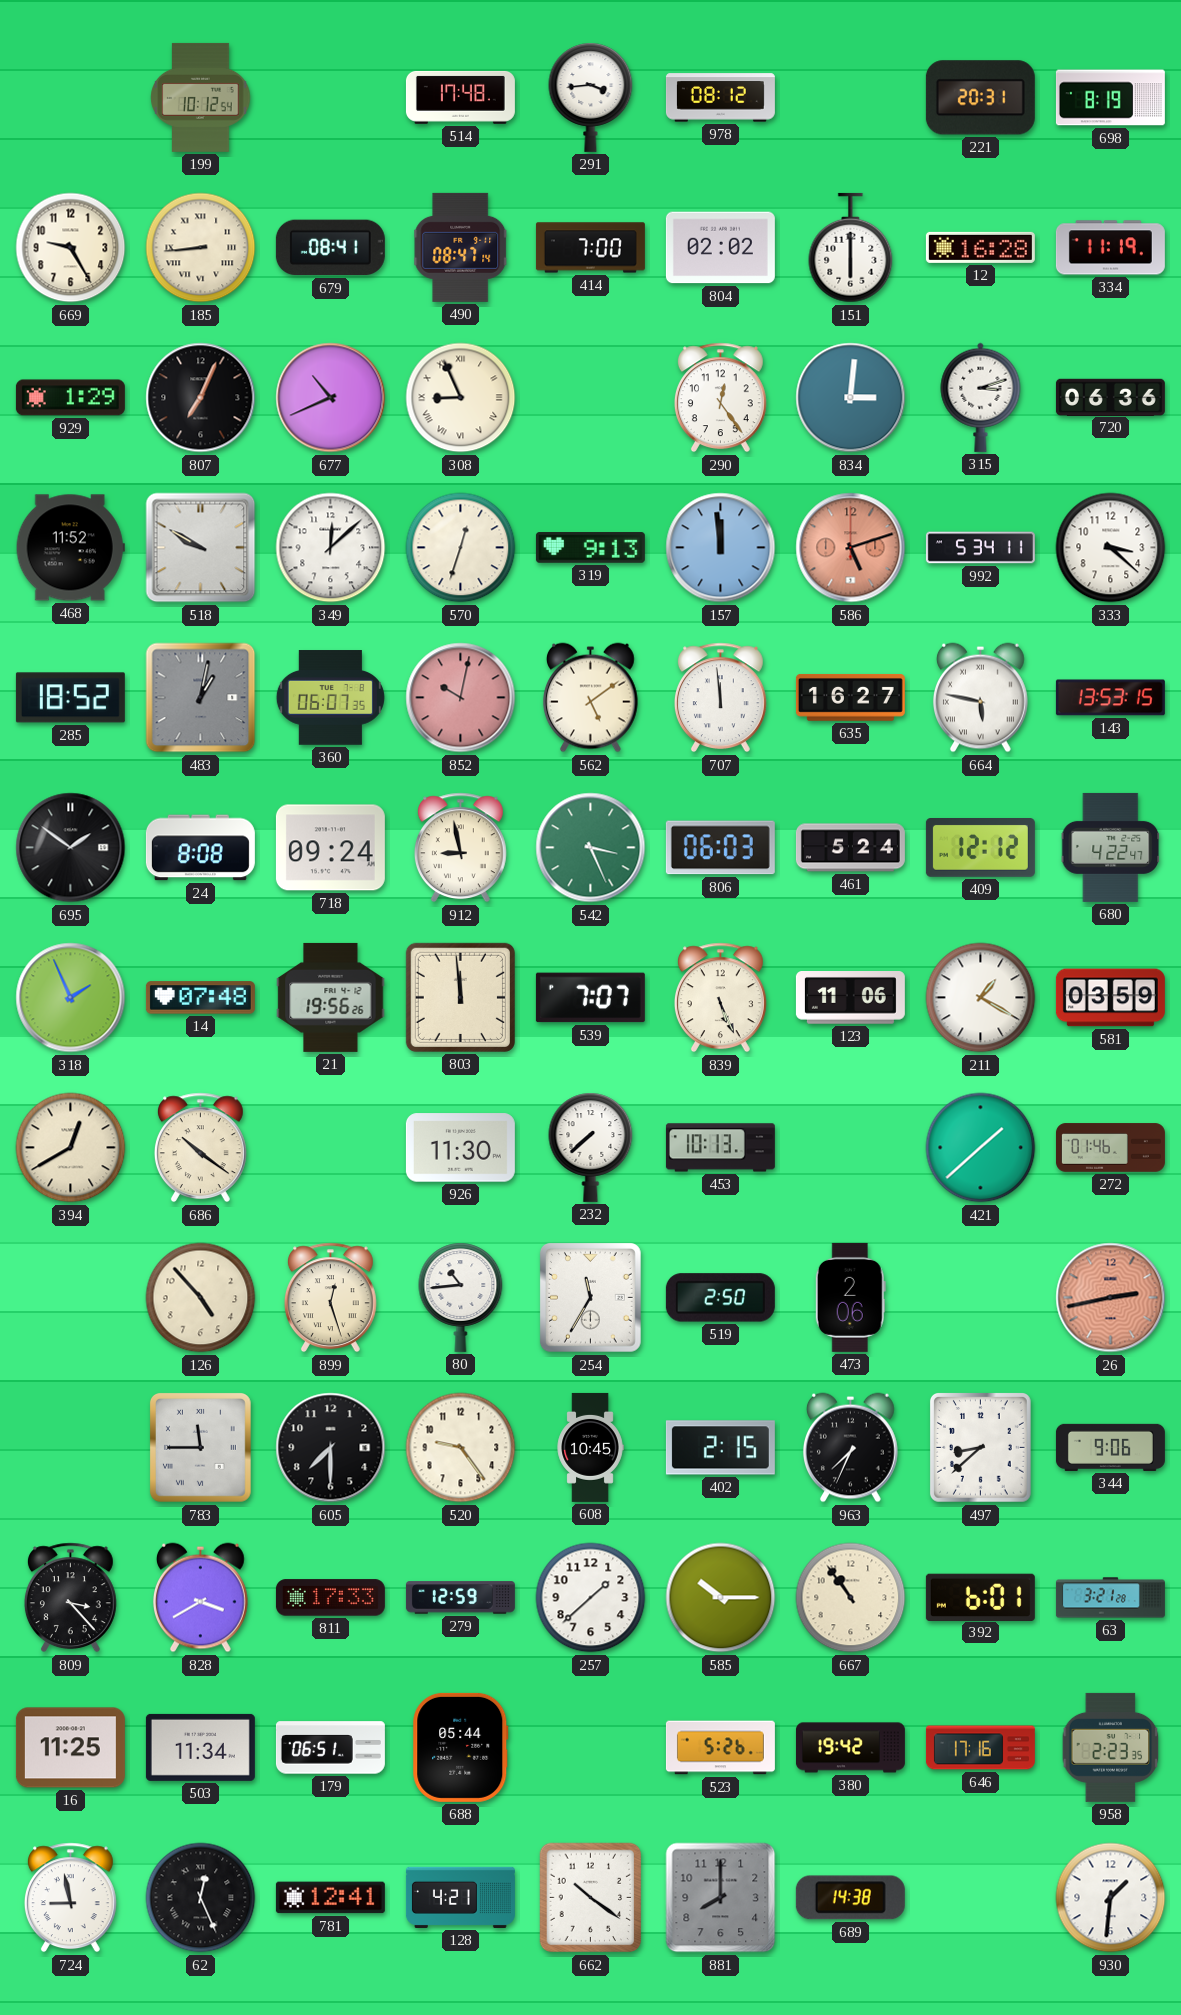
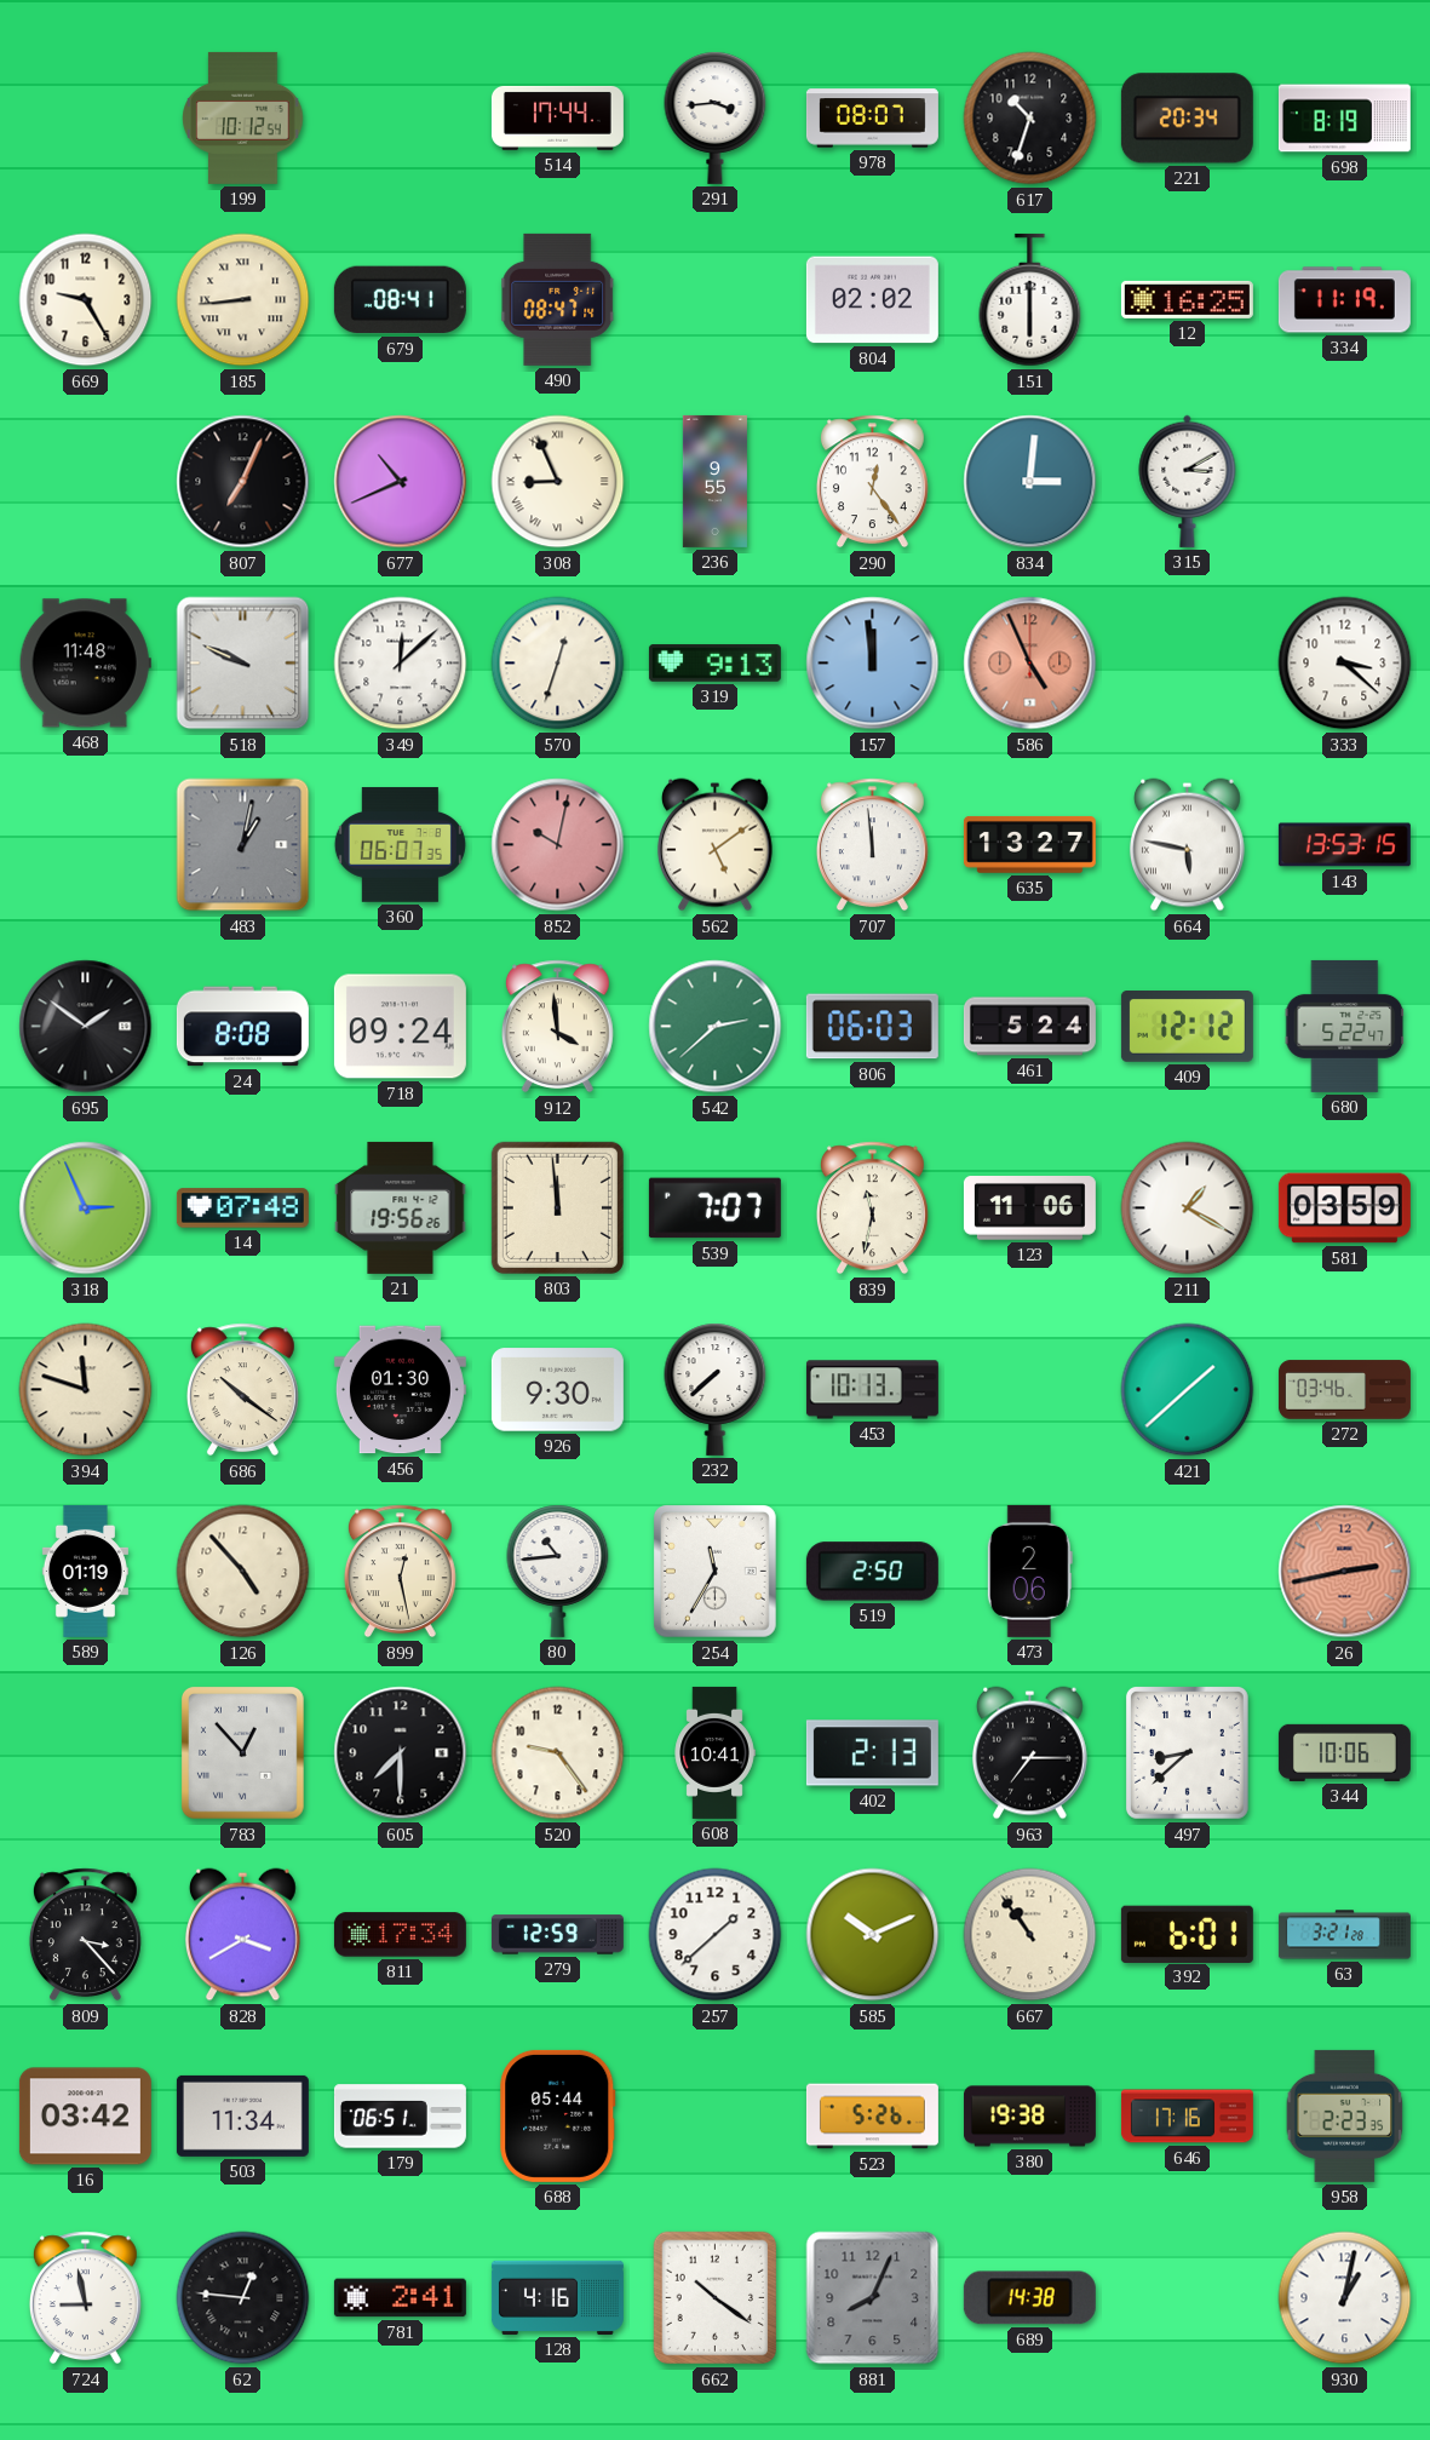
514: 17:48 -> 17:44
978: 08:12 -> 08:07
617: none -> 10:33
221: 20:31 -> 20:34
414: 7:00 -> none
12: 16:28 -> 16:25
929: 1:29 -> none
236: none -> 9:55
315: 3:12 -> 3:10
720: 06:36 -> none
468: 11:52 -> 11:48
518: 9:50 -> 9:49
586: 5:12 -> 4:56
992: 5:34 -> none
285: 18:52 -> none
635: 16:27 -> 13:27
912: 8:58 -> 3:59
542: 3:26 -> 2:38
680: 4:22 -> 5:22
318: 1:56 -> 2:56
839: 5:26 -> 11:32
394: 12:40 -> 11:48
456: none -> 01:30
926: 11:30 -> 9:30
272: 01:46 -> 03:46
589: none -> 01:19
899: 12:27 -> 12:28
783: 11:45 -> 12:53
608: 10:45 -> 10:41
402: 2:15 -> 2:13
963: 7:34 -> 7:15
344: 9:06 -> 10:06
811: 17:33 -> 17:34
585: 10:15 -> 10:11
16: 11:25 -> 03:42
380: 19:42 -> 19:38
62: 12:26 -> 12:46
781: 12:41 -> 2:41
128: 4:21 -> 4:16
881: 8:00 -> 8:04
930: 1:31 -> 1:02
